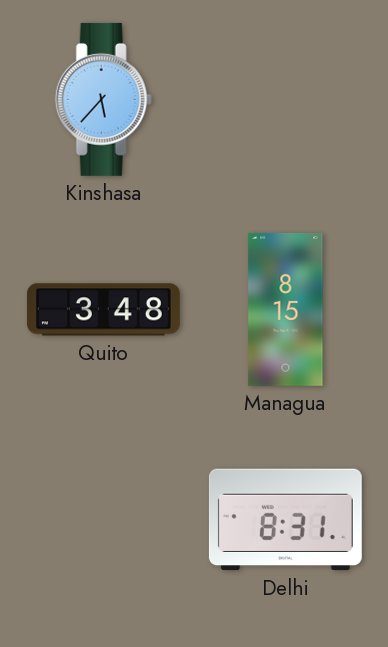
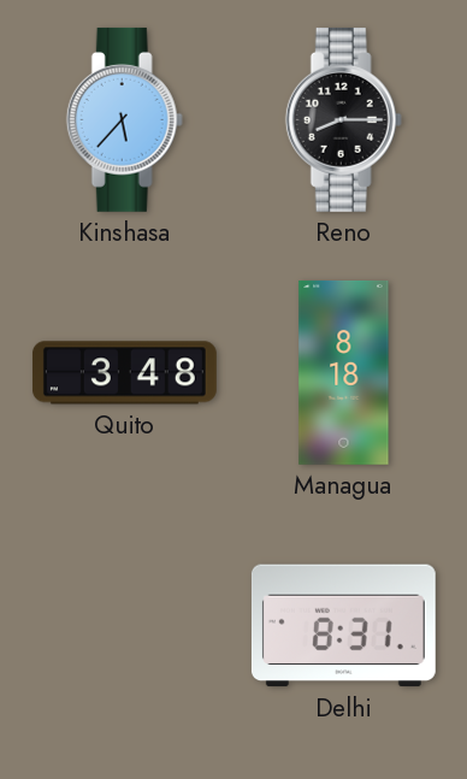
Reno: none -> 8:15
Managua: 8:15 -> 8:18
